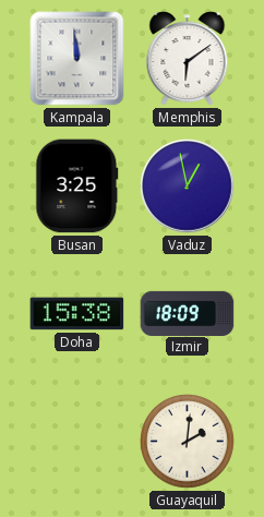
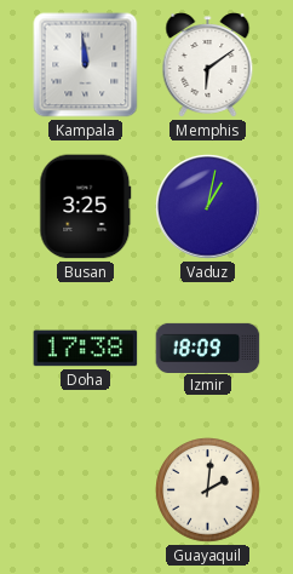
Vaduz: 12:58 -> 1:02
Doha: 15:38 -> 17:38
